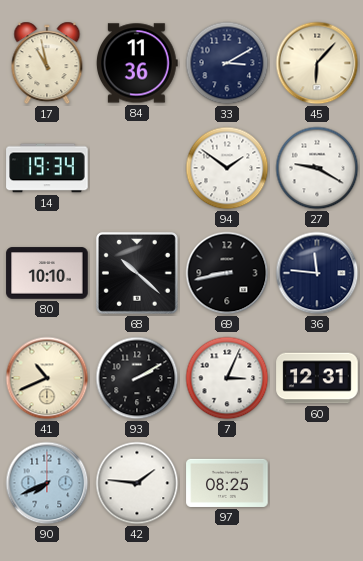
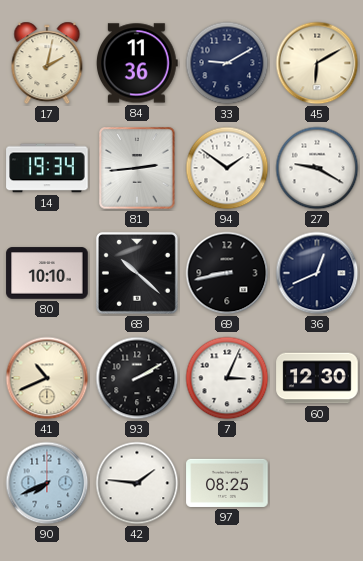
17: 10:58 -> 2:02
33: 3:10 -> 9:10
45: 6:07 -> 6:10
81: none -> 2:44
36: 11:46 -> 12:41
60: 12:31 -> 12:30
